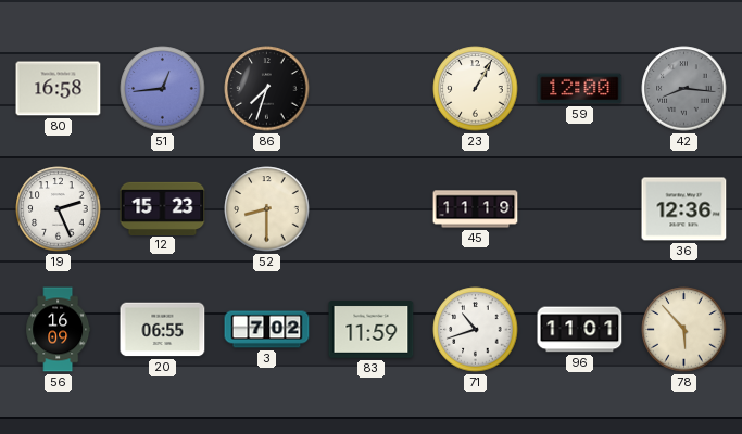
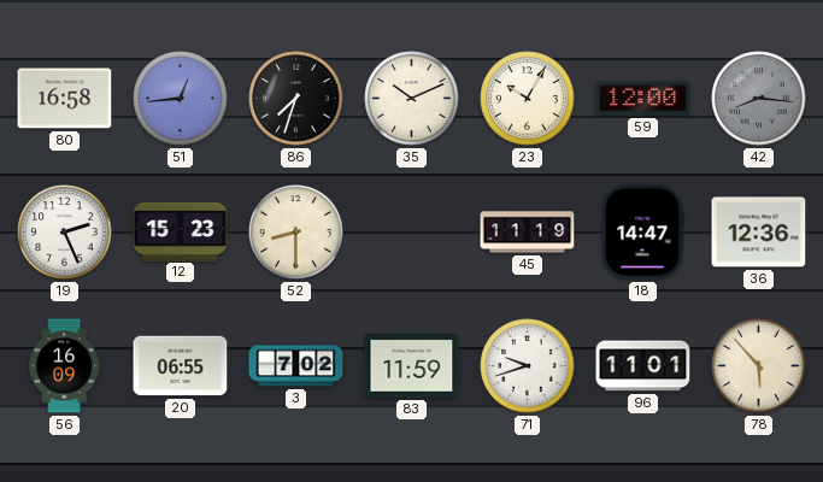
35: none -> 10:11
23: 1:05 -> 10:05
18: none -> 14:47
71: 10:42 -> 9:42
